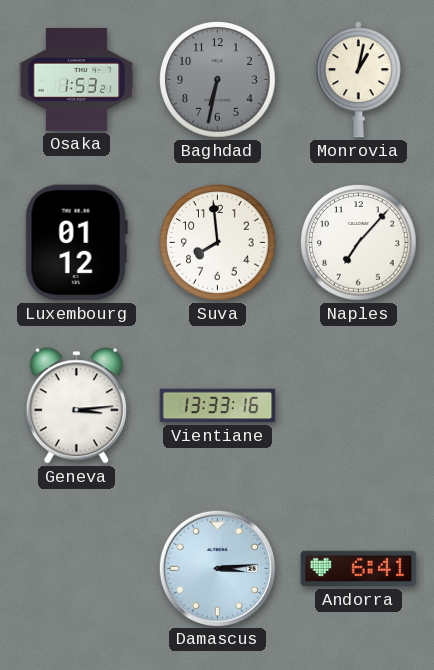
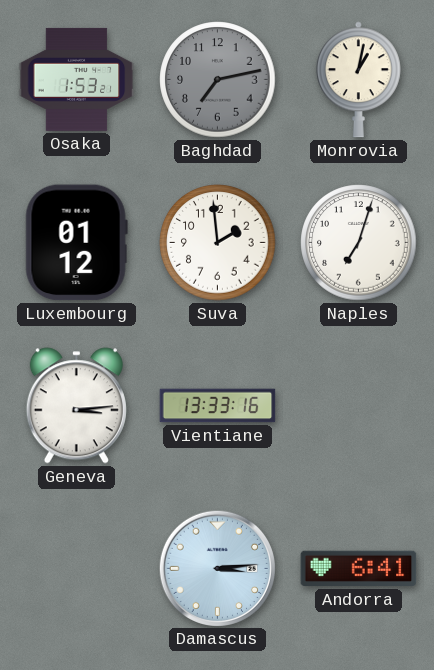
Baghdad: 6:32 -> 7:13
Suva: 7:59 -> 1:59
Naples: 7:07 -> 7:03
